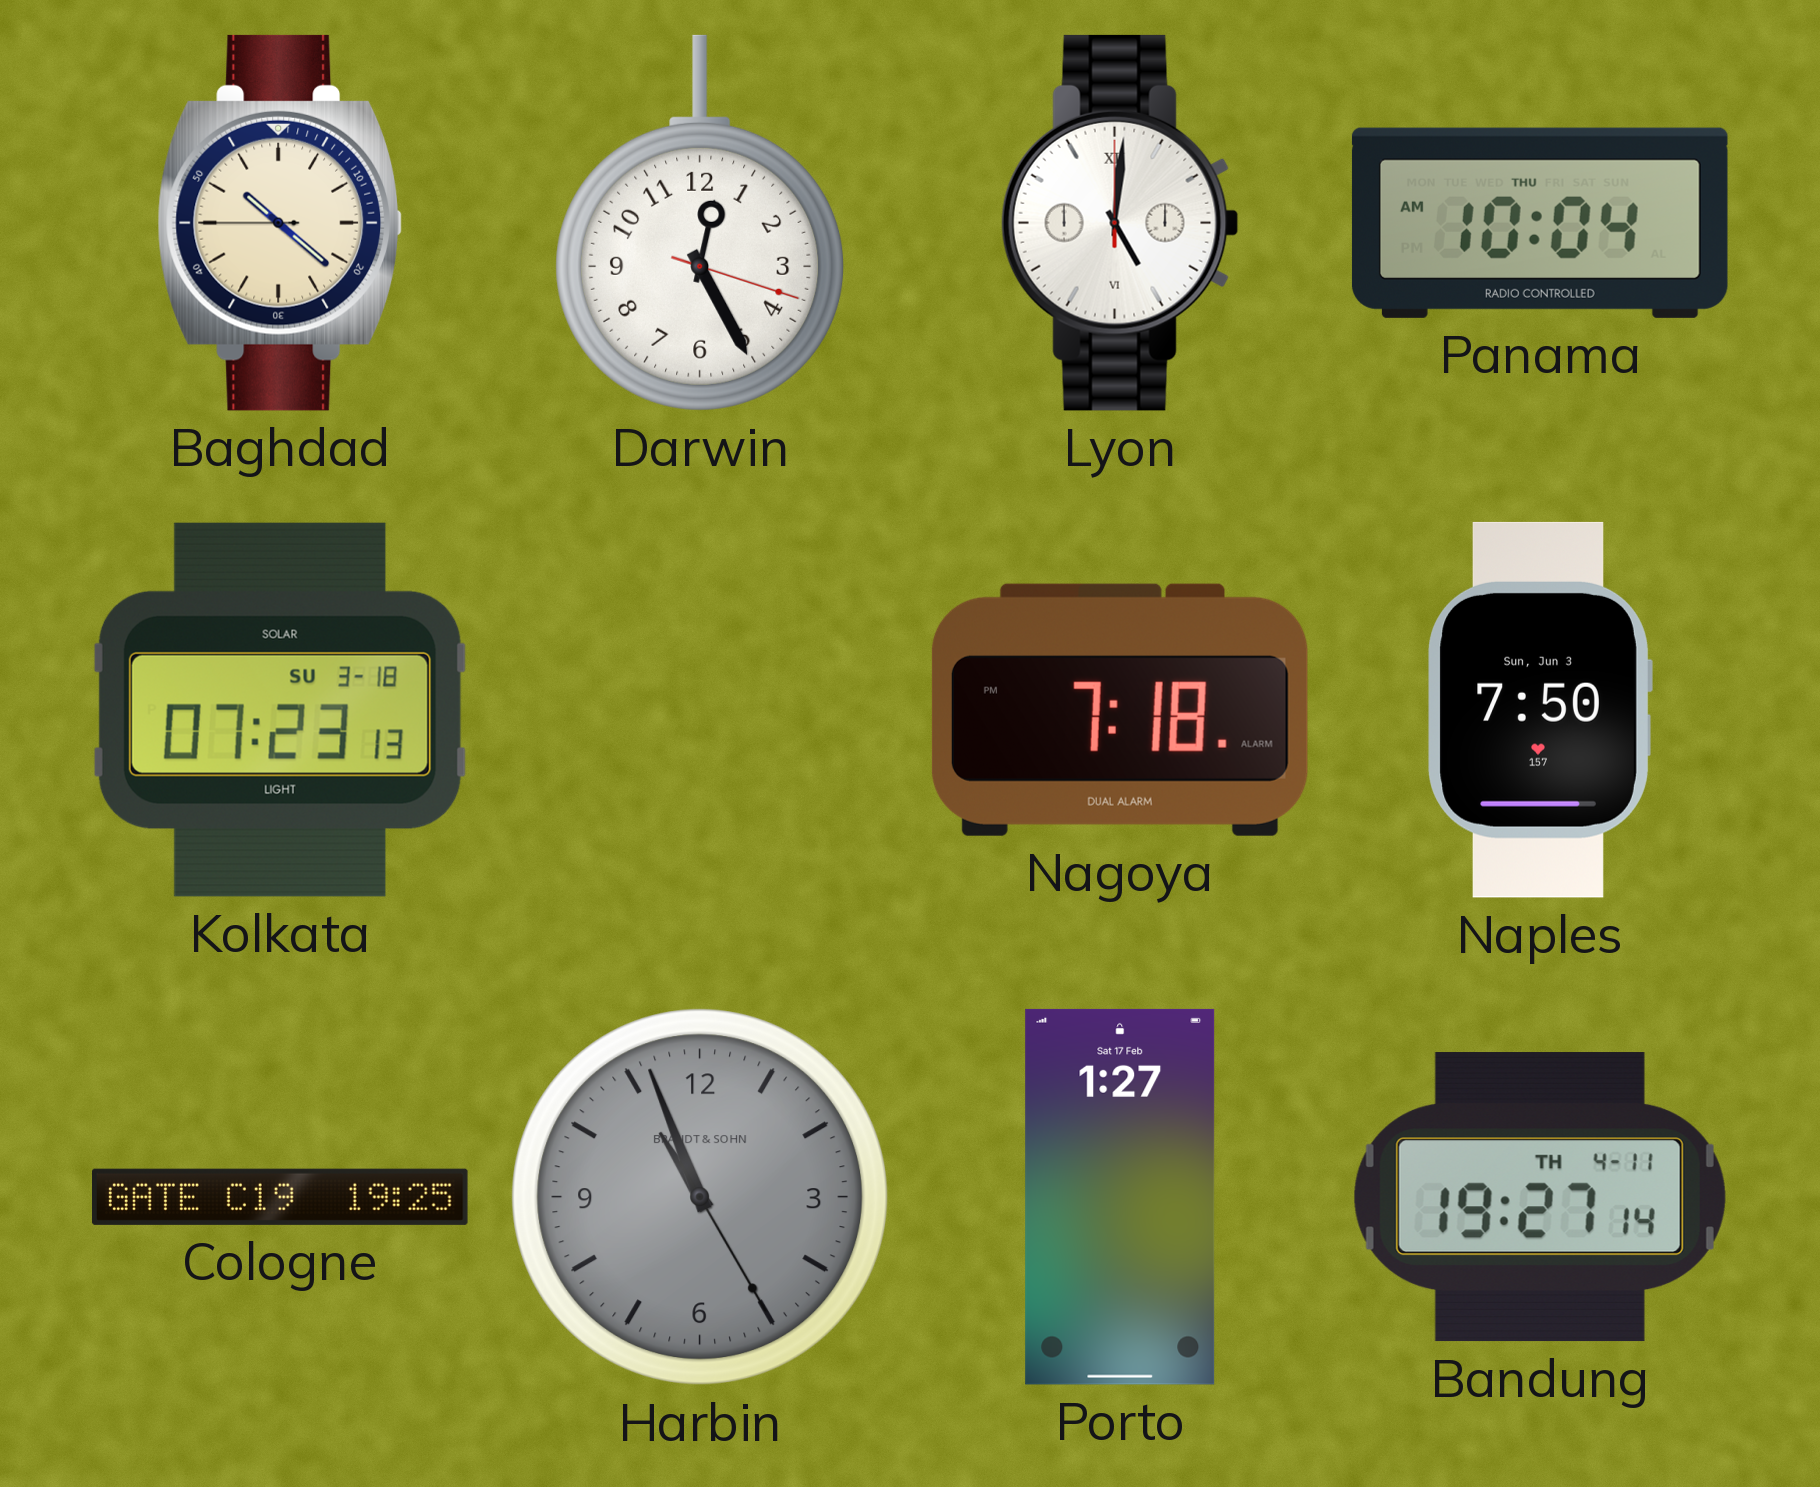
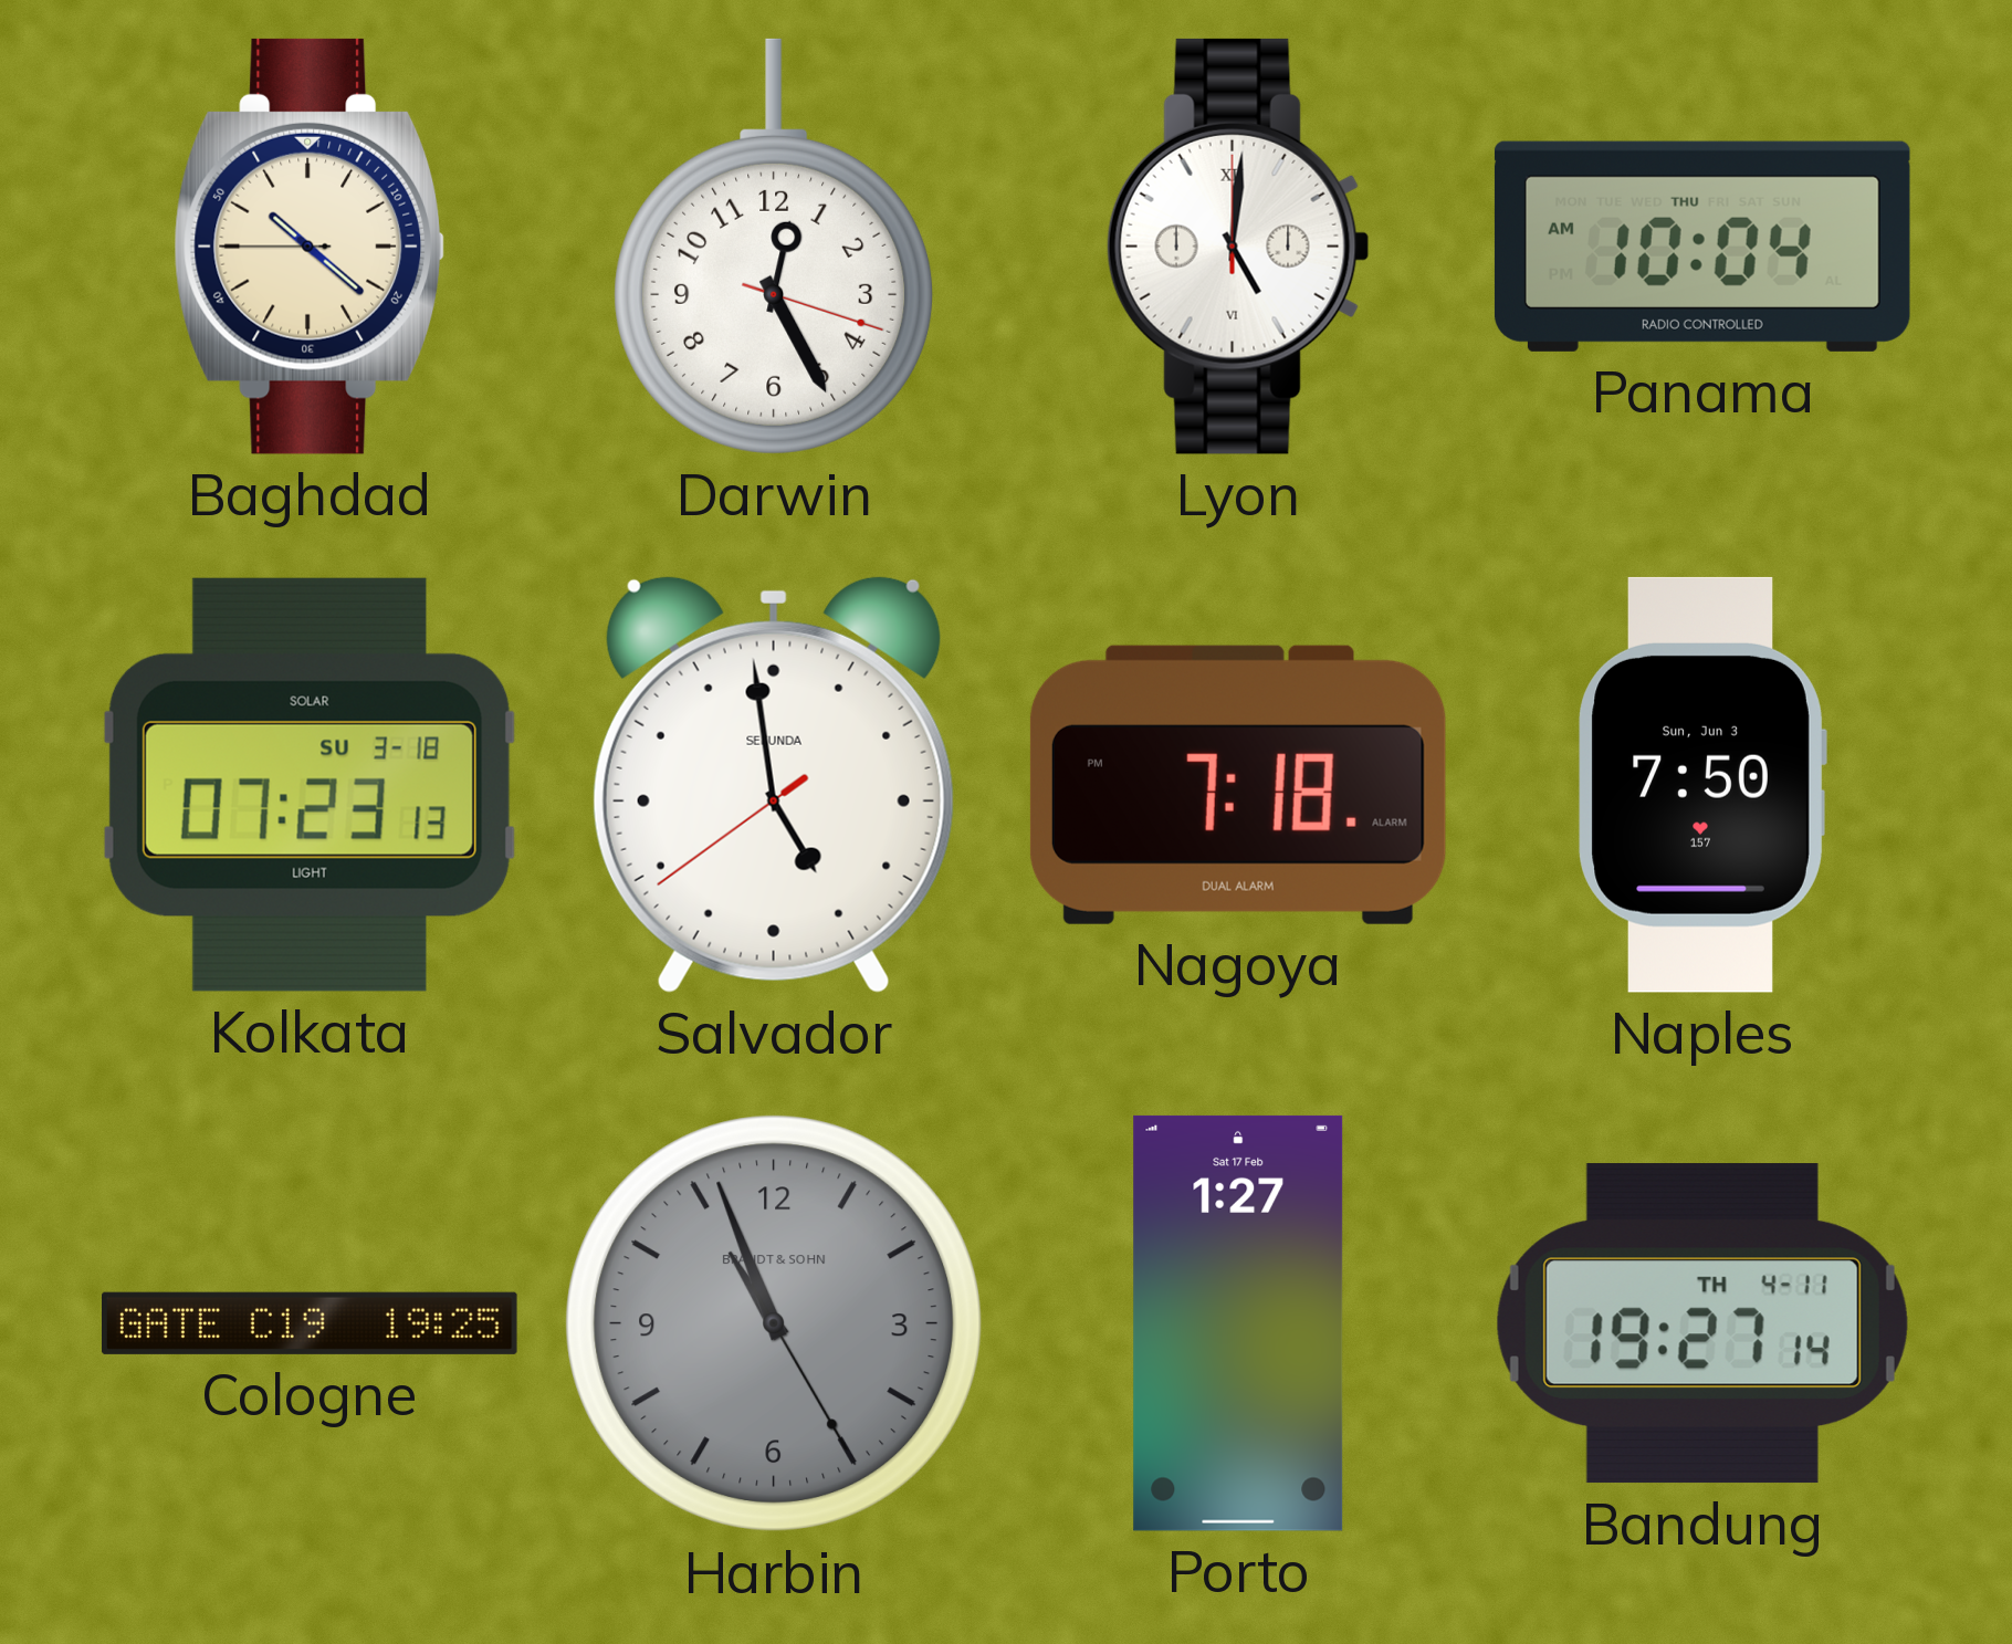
Salvador: none -> 4:58
